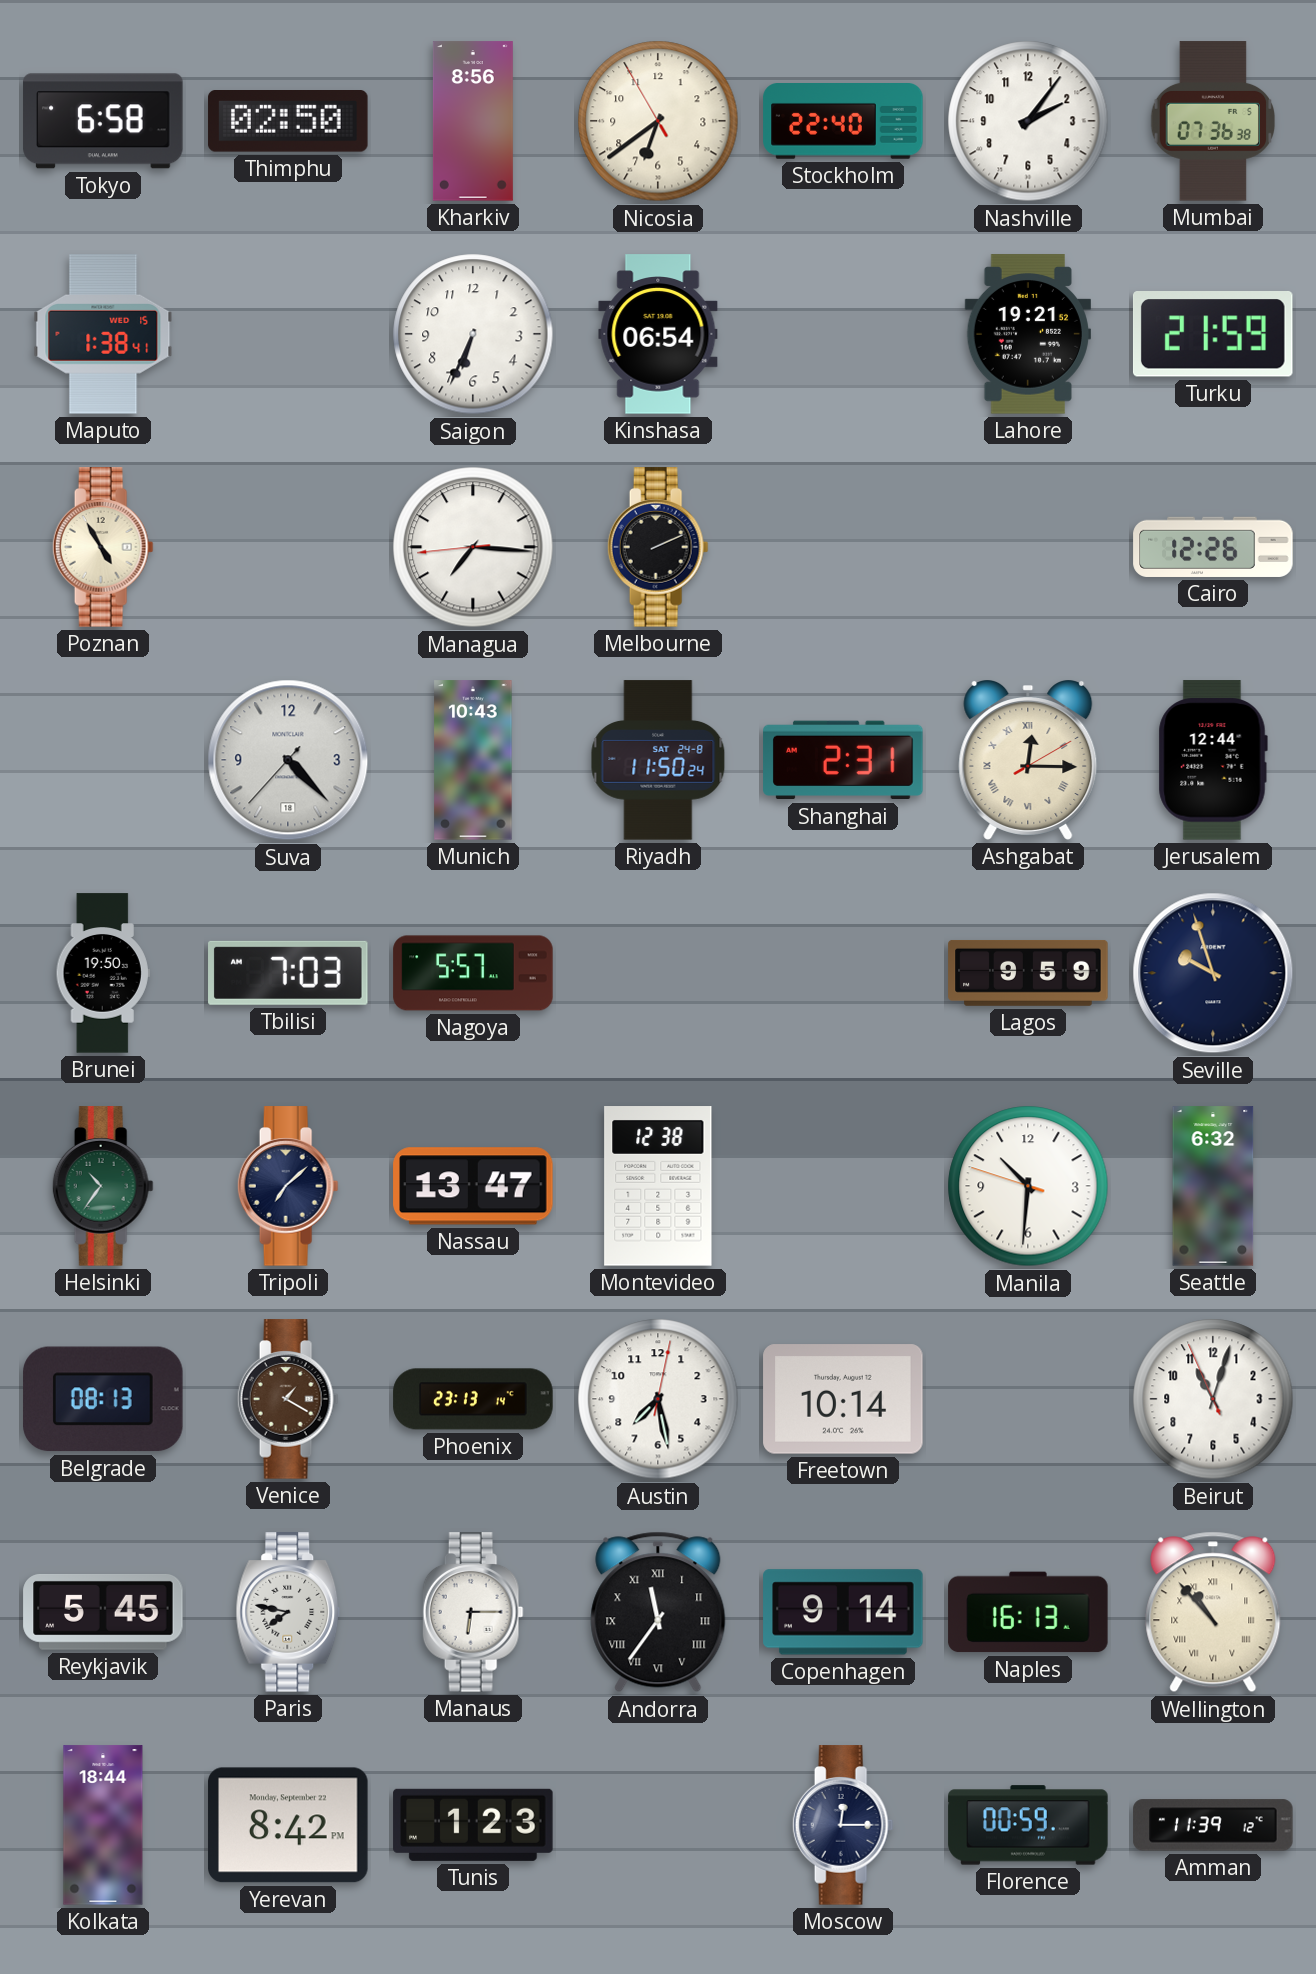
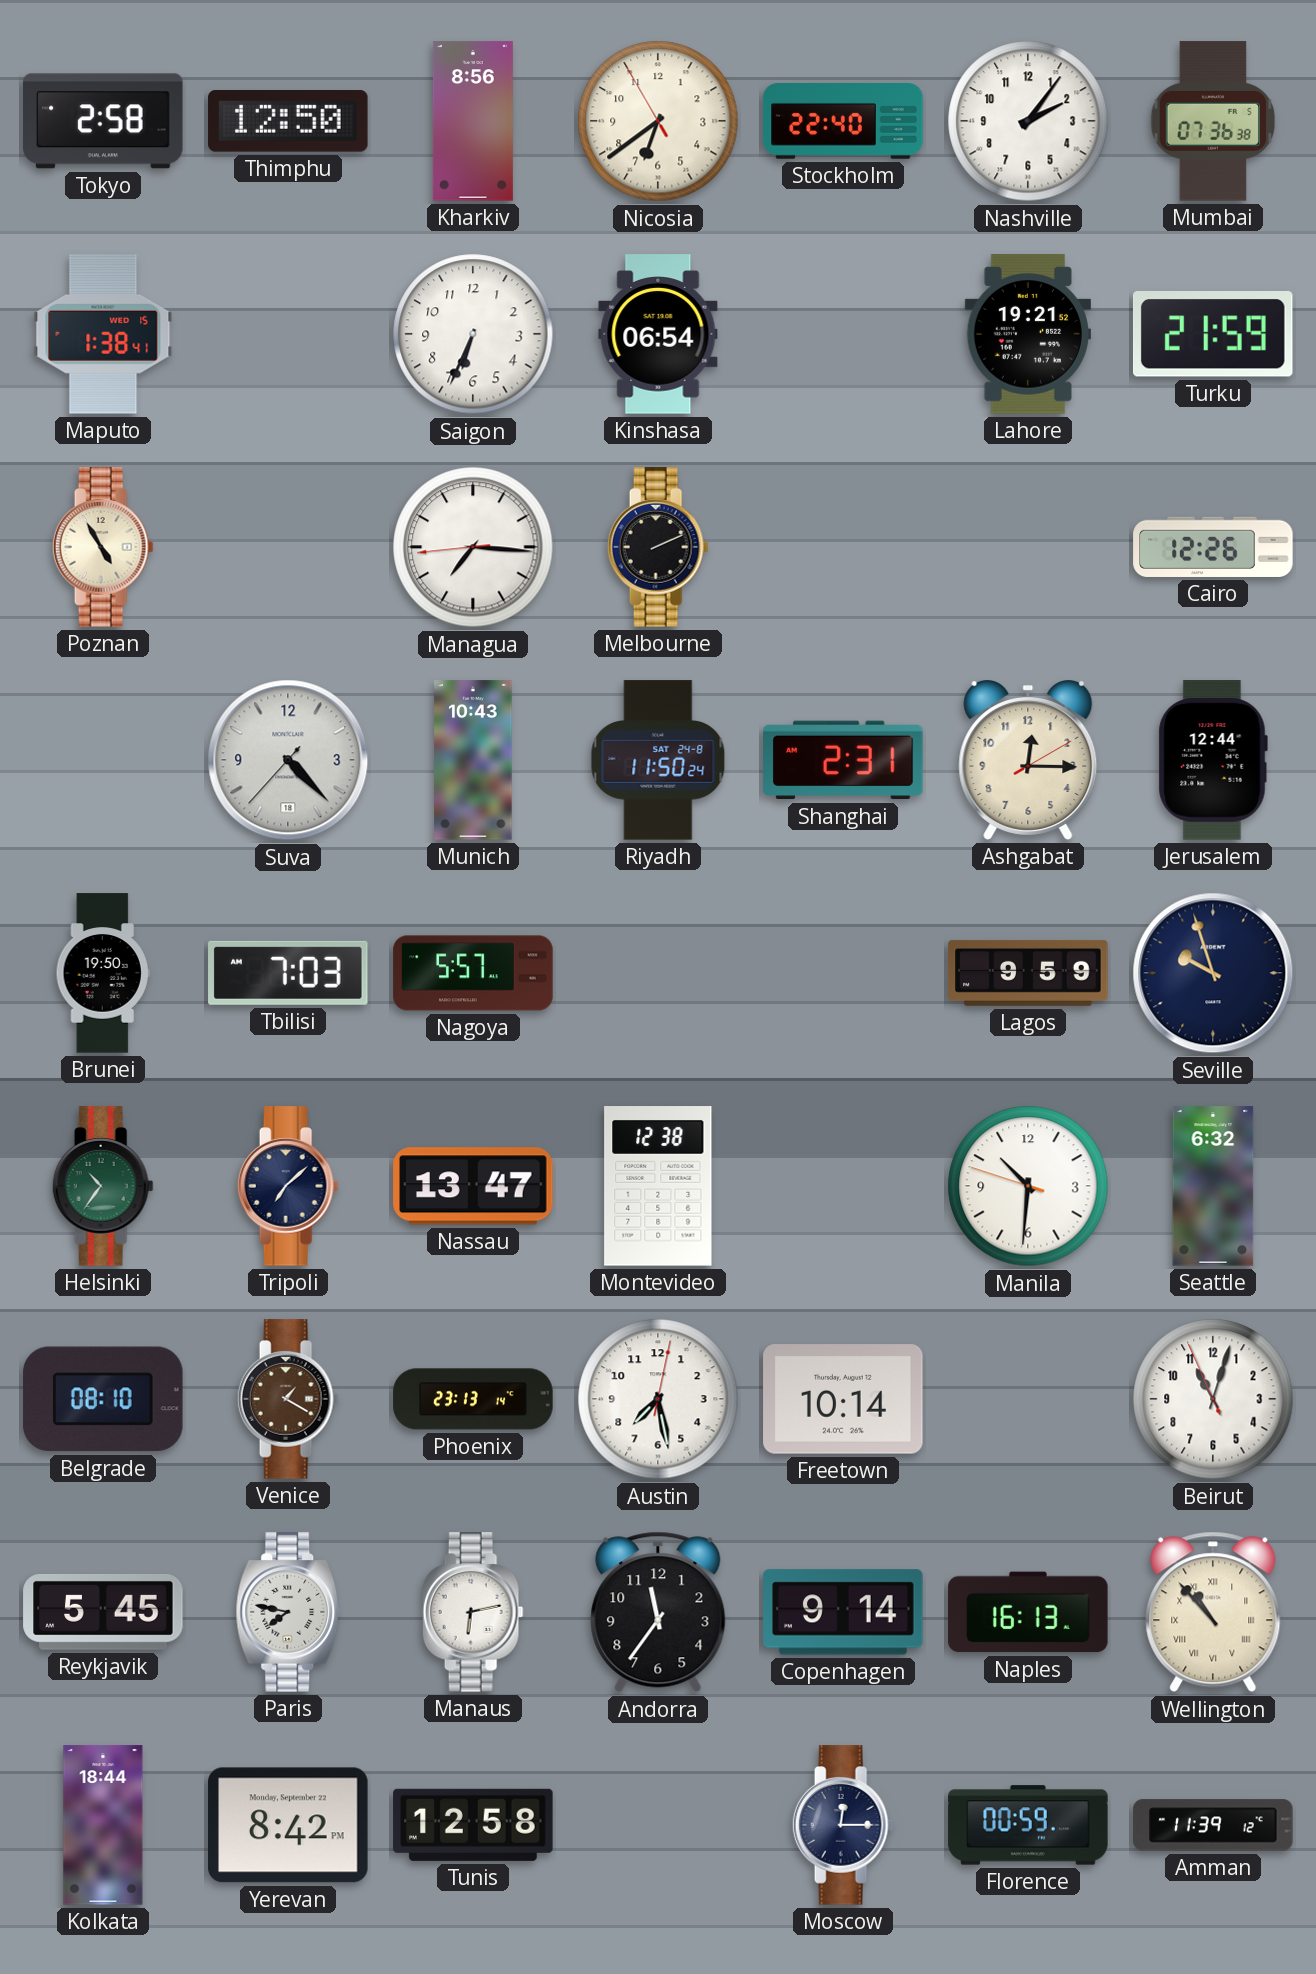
Tokyo: 6:58 -> 2:58
Thimphu: 02:50 -> 12:50
Ashgabat numerals: Roman -> Arabic
Belgrade: 08:13 -> 08:10
Manaus: 6:15 -> 6:13
Andorra numerals: Roman -> Arabic
Tunis: 1:23 -> 12:58
